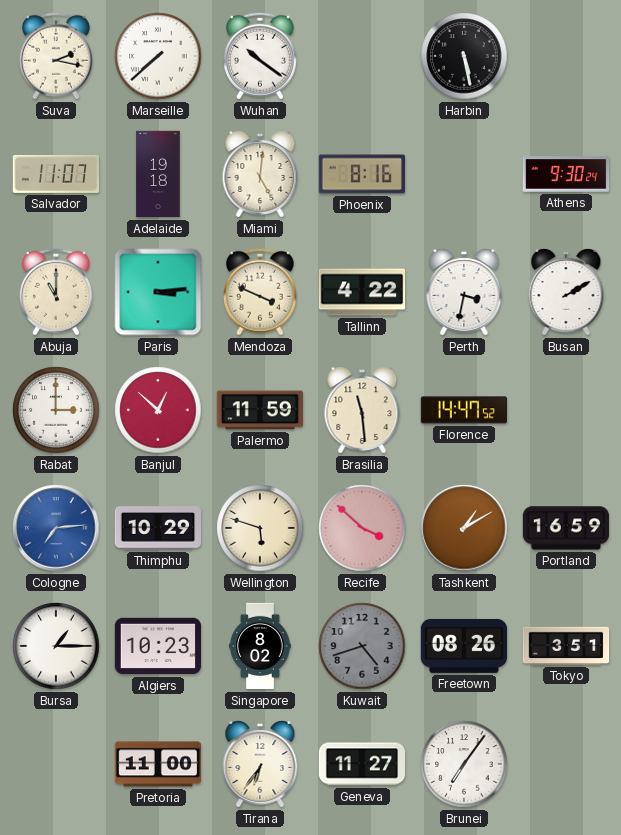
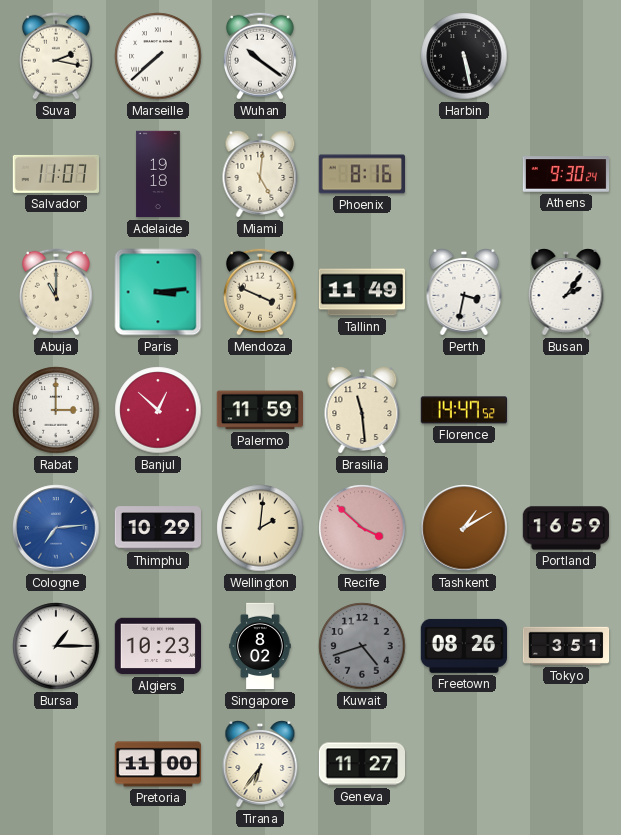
Tallinn: 4:22 -> 11:49
Busan: 2:10 -> 2:06
Wellington: 5:48 -> 2:01
Brunei: 7:06 -> none
